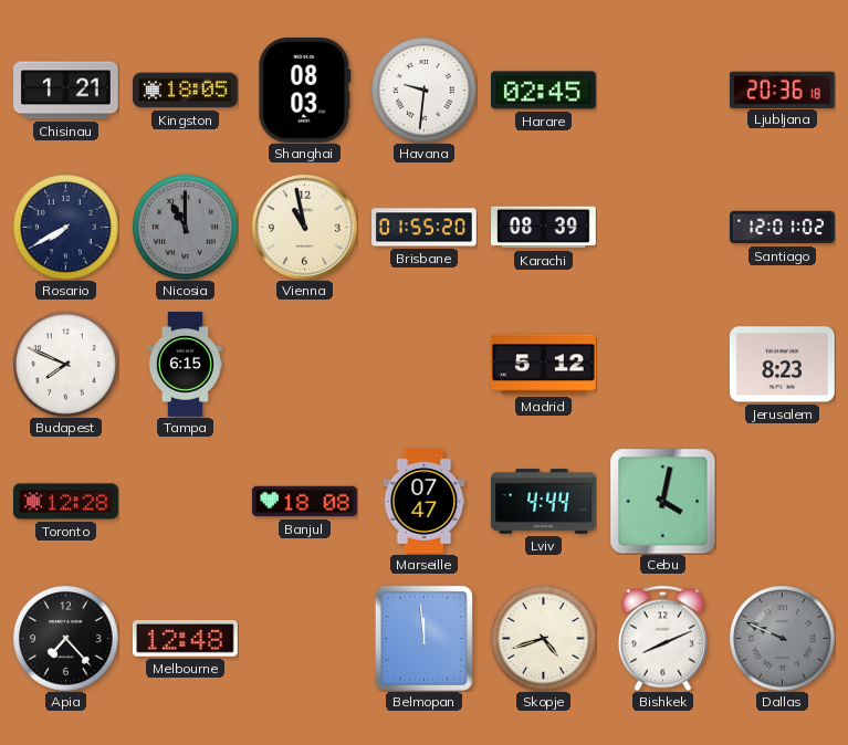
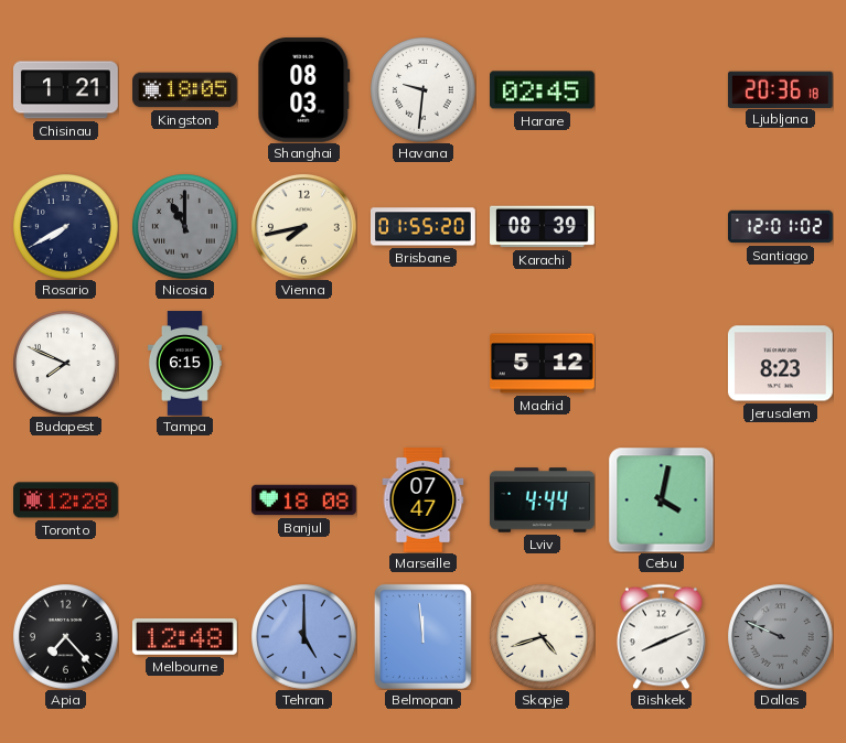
Vienna: 10:58 -> 7:43
Tehran: none -> 5:00
